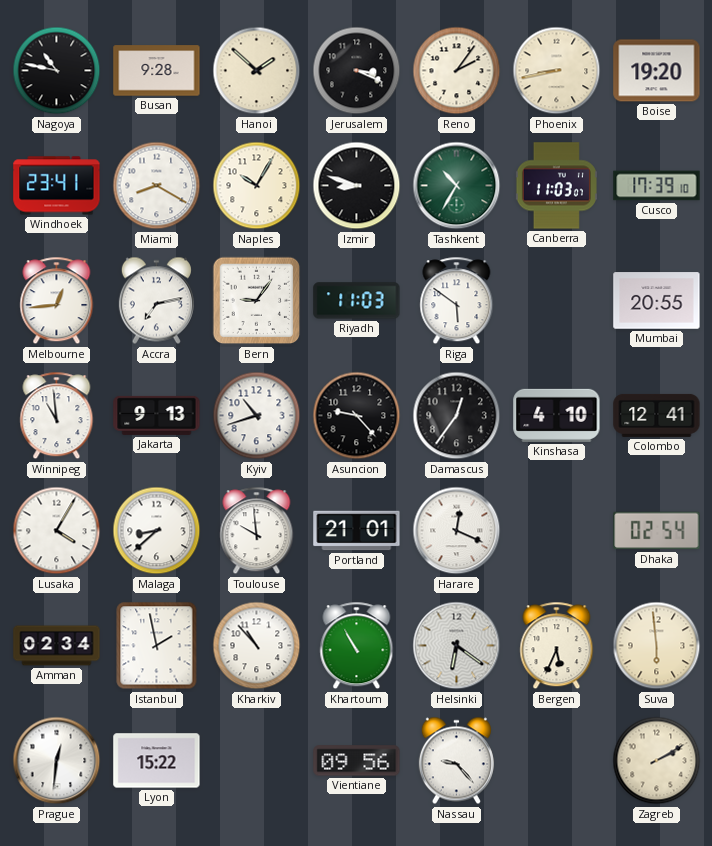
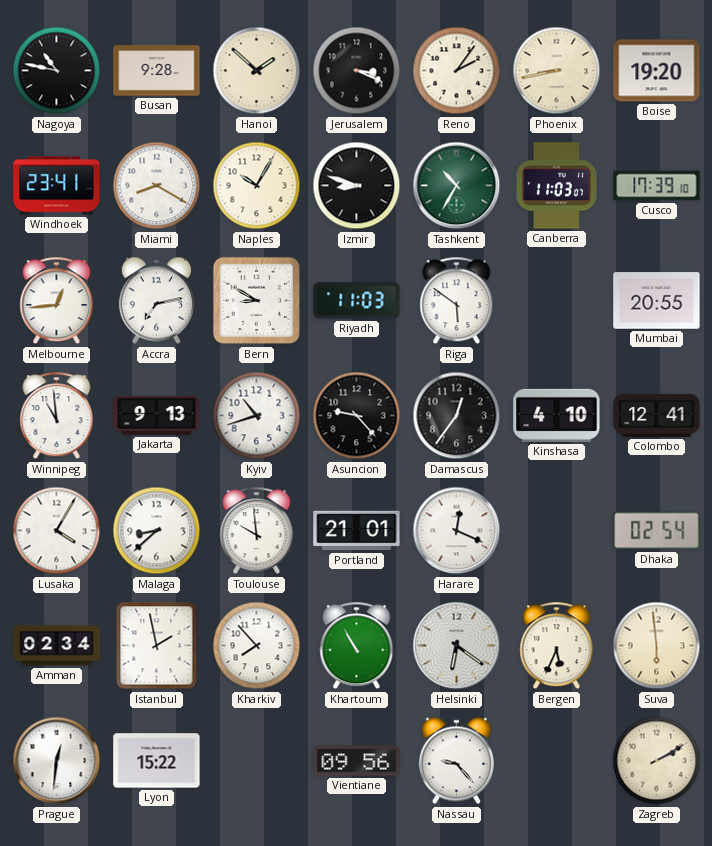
Bern: 9:06 -> 8:50
Kharkiv: 10:53 -> 7:53
